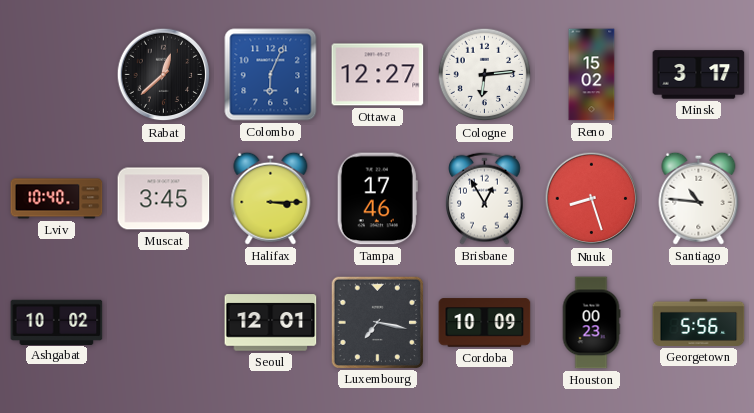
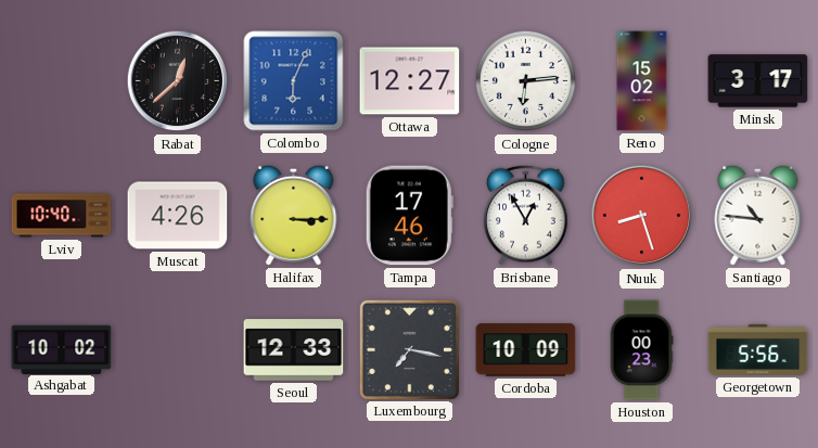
Muscat: 3:45 -> 4:26
Seoul: 12:01 -> 12:33
